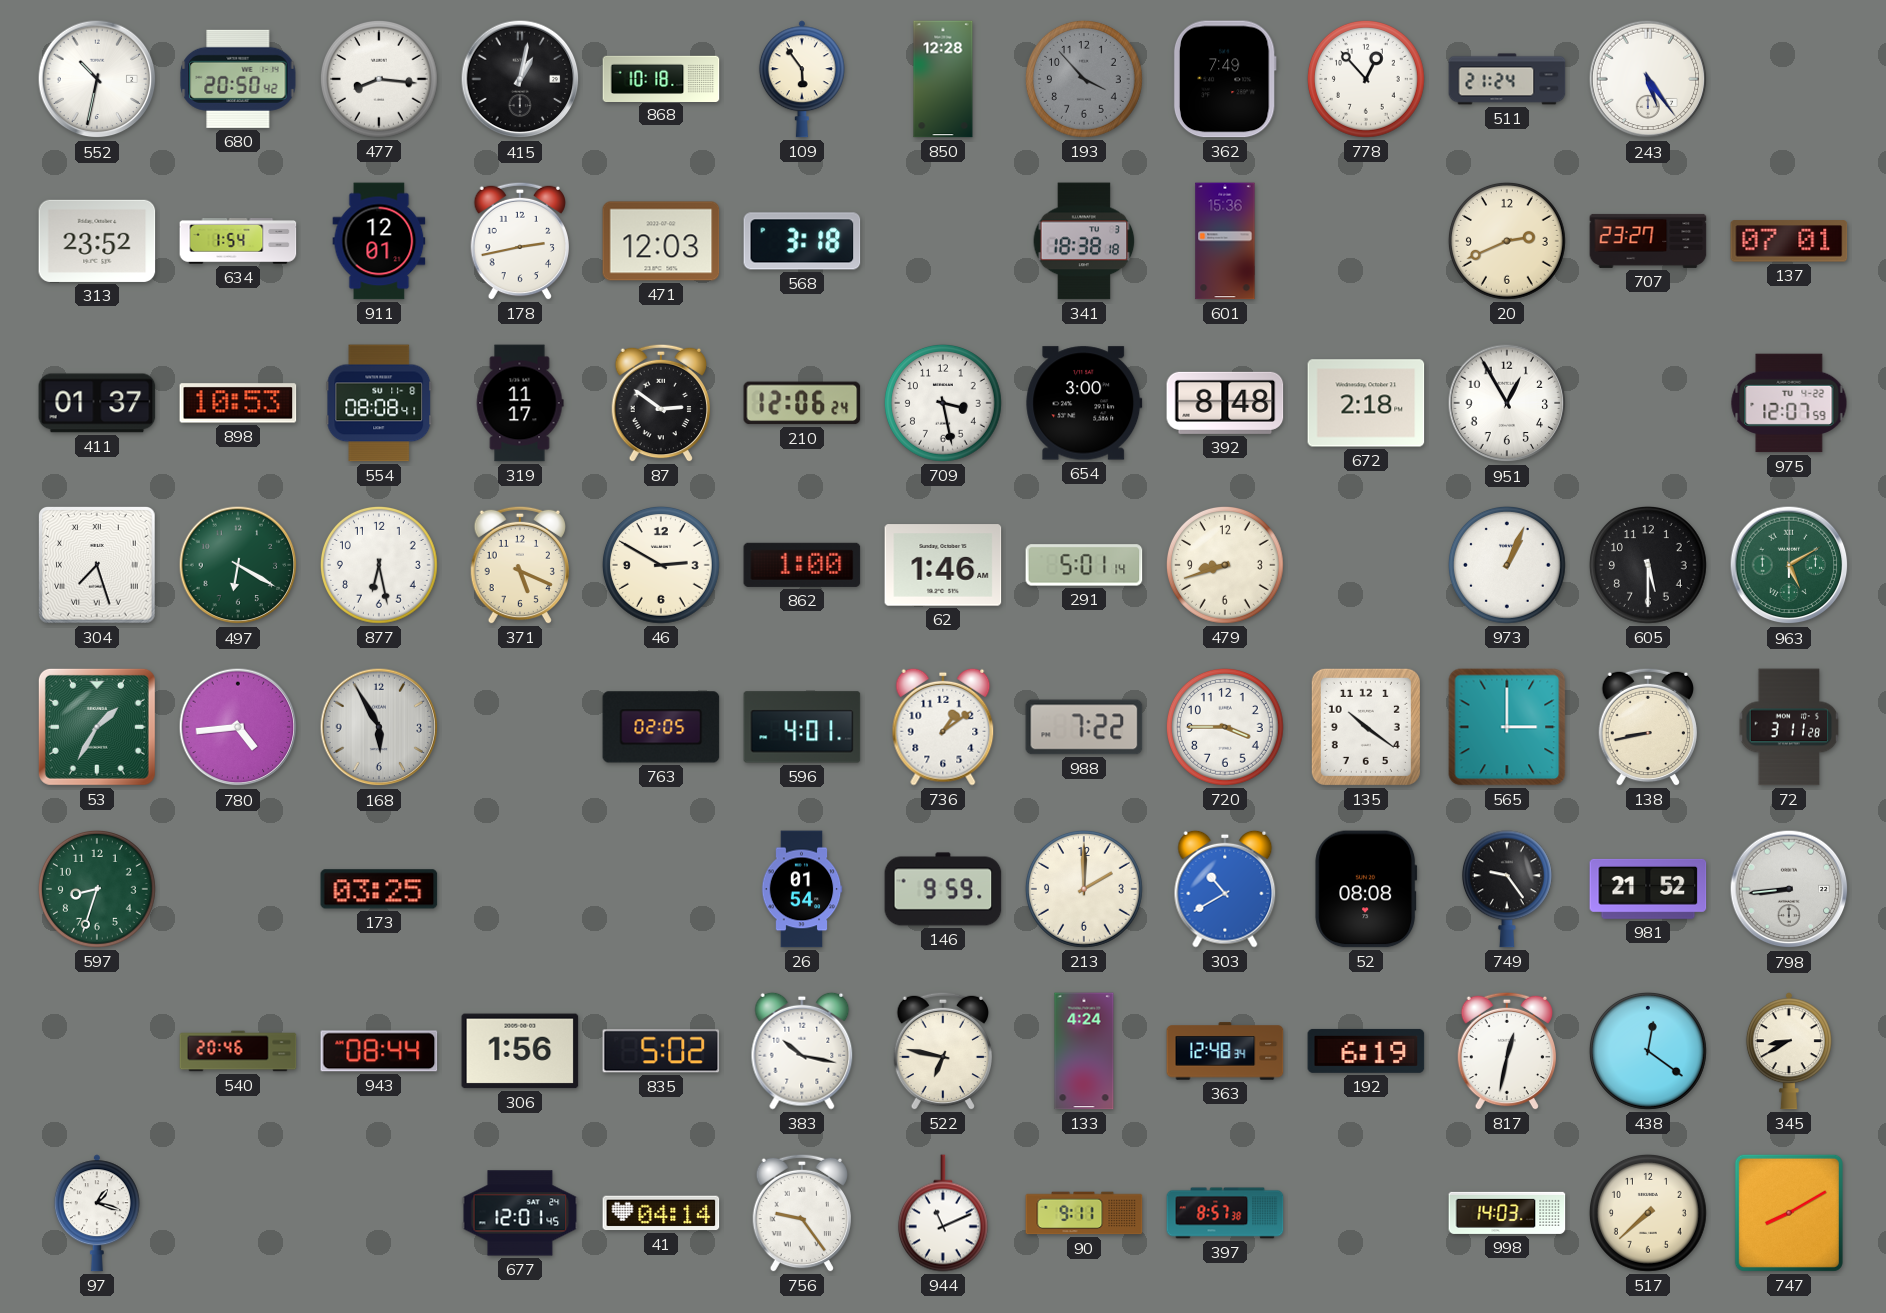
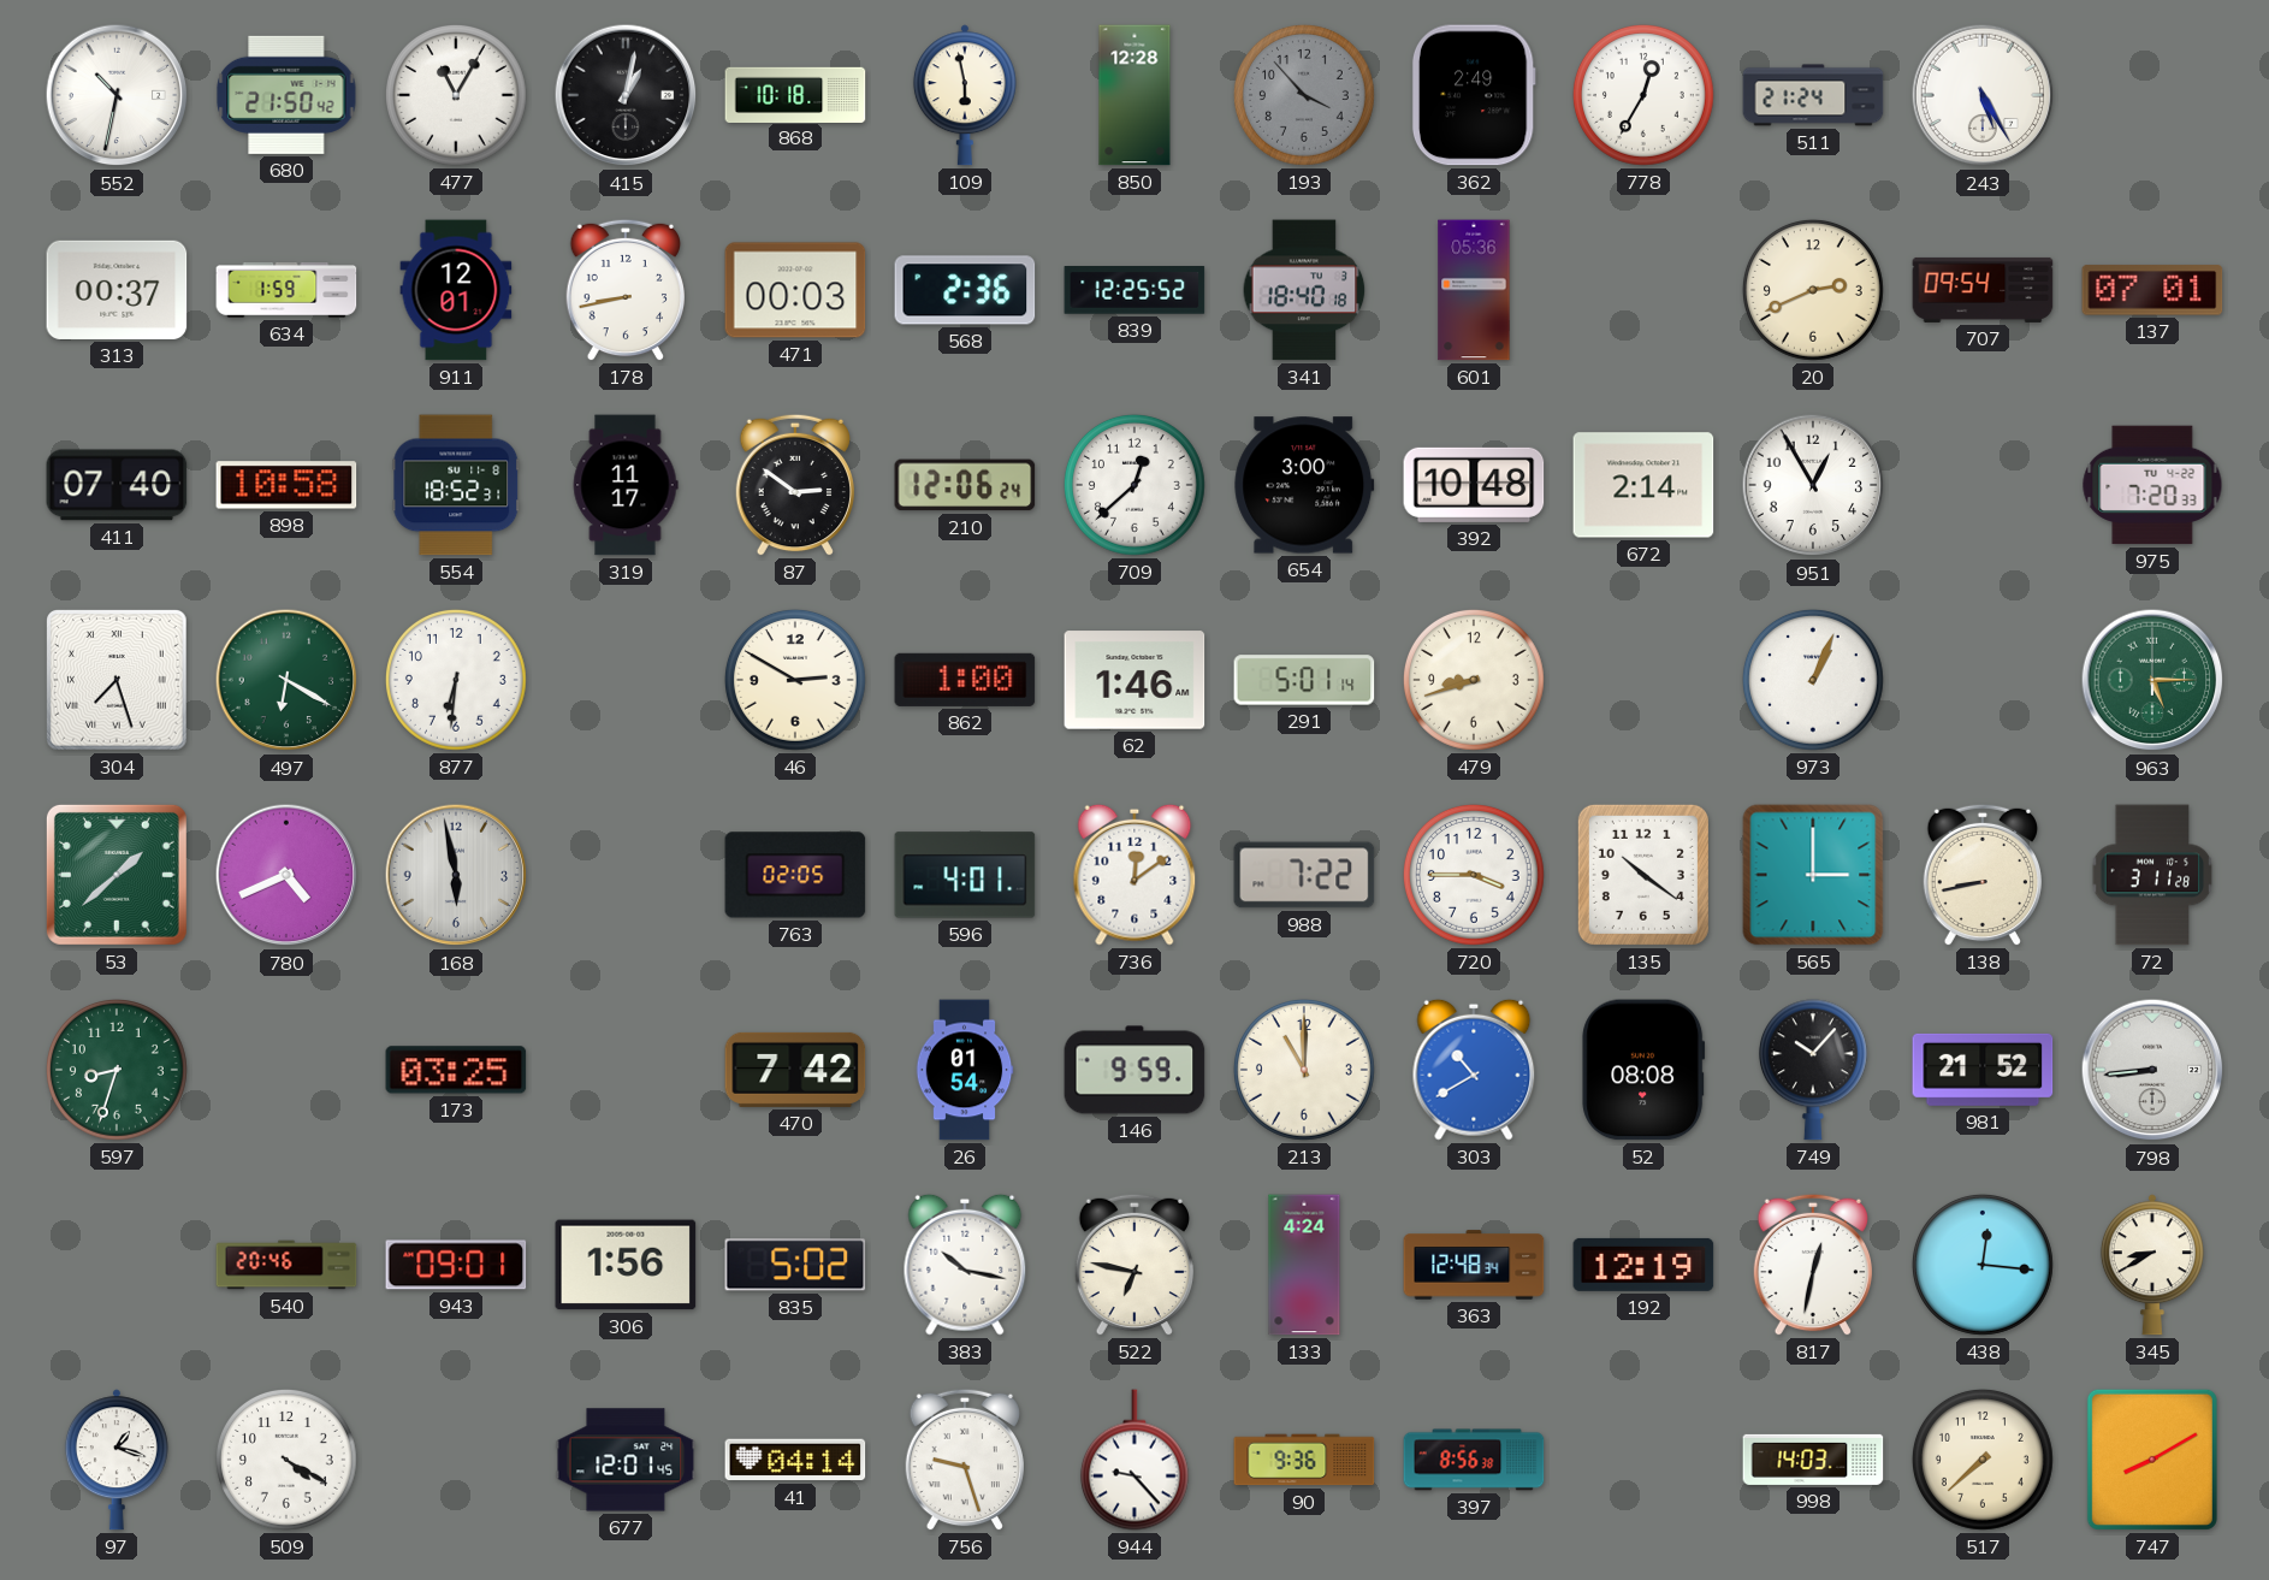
680: 20:50 -> 21:50
477: 8:16 -> 11:05
109: 5:54 -> 5:58
362: 7:49 -> 2:49
778: 12:53 -> 12:35
243: 5:24 -> 5:25
313: 23:52 -> 00:37
634: 1:54 -> 1:59
178: 2:43 -> 8:43
471: 12:03 -> 00:03
568: 3:18 -> 2:36
839: none -> 12:25
341: 18:38 -> 18:40
601: 15:36 -> 05:36
707: 23:27 -> 09:54
411: 01:37 -> 07:40
898: 10:53 -> 10:58
554: 08:08 -> 18:52
709: 3:28 -> 12:38
392: 8:48 -> 10:48
672: 2:18 -> 2:14
975: 12:07 -> 7:20
877: 6:28 -> 6:31
371: 5:19 -> none
605: 5:30 -> none
963: 5:10 -> 5:15
53: 1:35 -> 1:38
780: 4:44 -> 4:41
168: 5:55 -> 5:58
736: 1:09 -> 12:09
470: none -> 7:42
213: 2:00 -> 11:00
749: 9:24 -> 10:07
943: 08:44 -> 09:01
192: 6:19 -> 12:19
438: 12:21 -> 12:16
509: none -> 4:20
756: 9:24 -> 9:27
944: 11:11 -> 9:23
90: 9:11 -> 9:36
397: 8:57 -> 8:56
